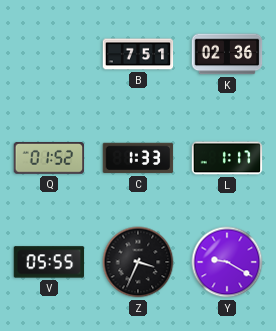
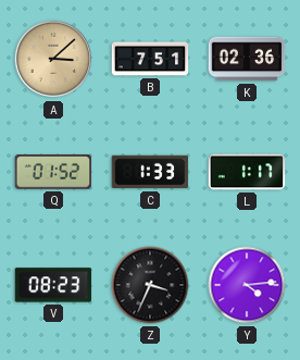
A: none -> 3:08
V: 05:55 -> 08:23
Y: 9:20 -> 4:14
